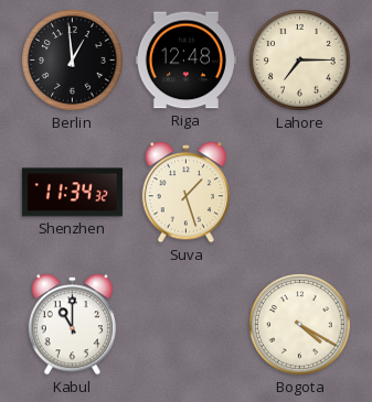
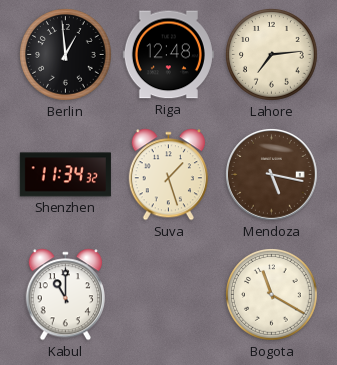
Lahore: 7:15 -> 7:14
Mendoza: none -> 5:17
Bogota: 4:20 -> 11:20
